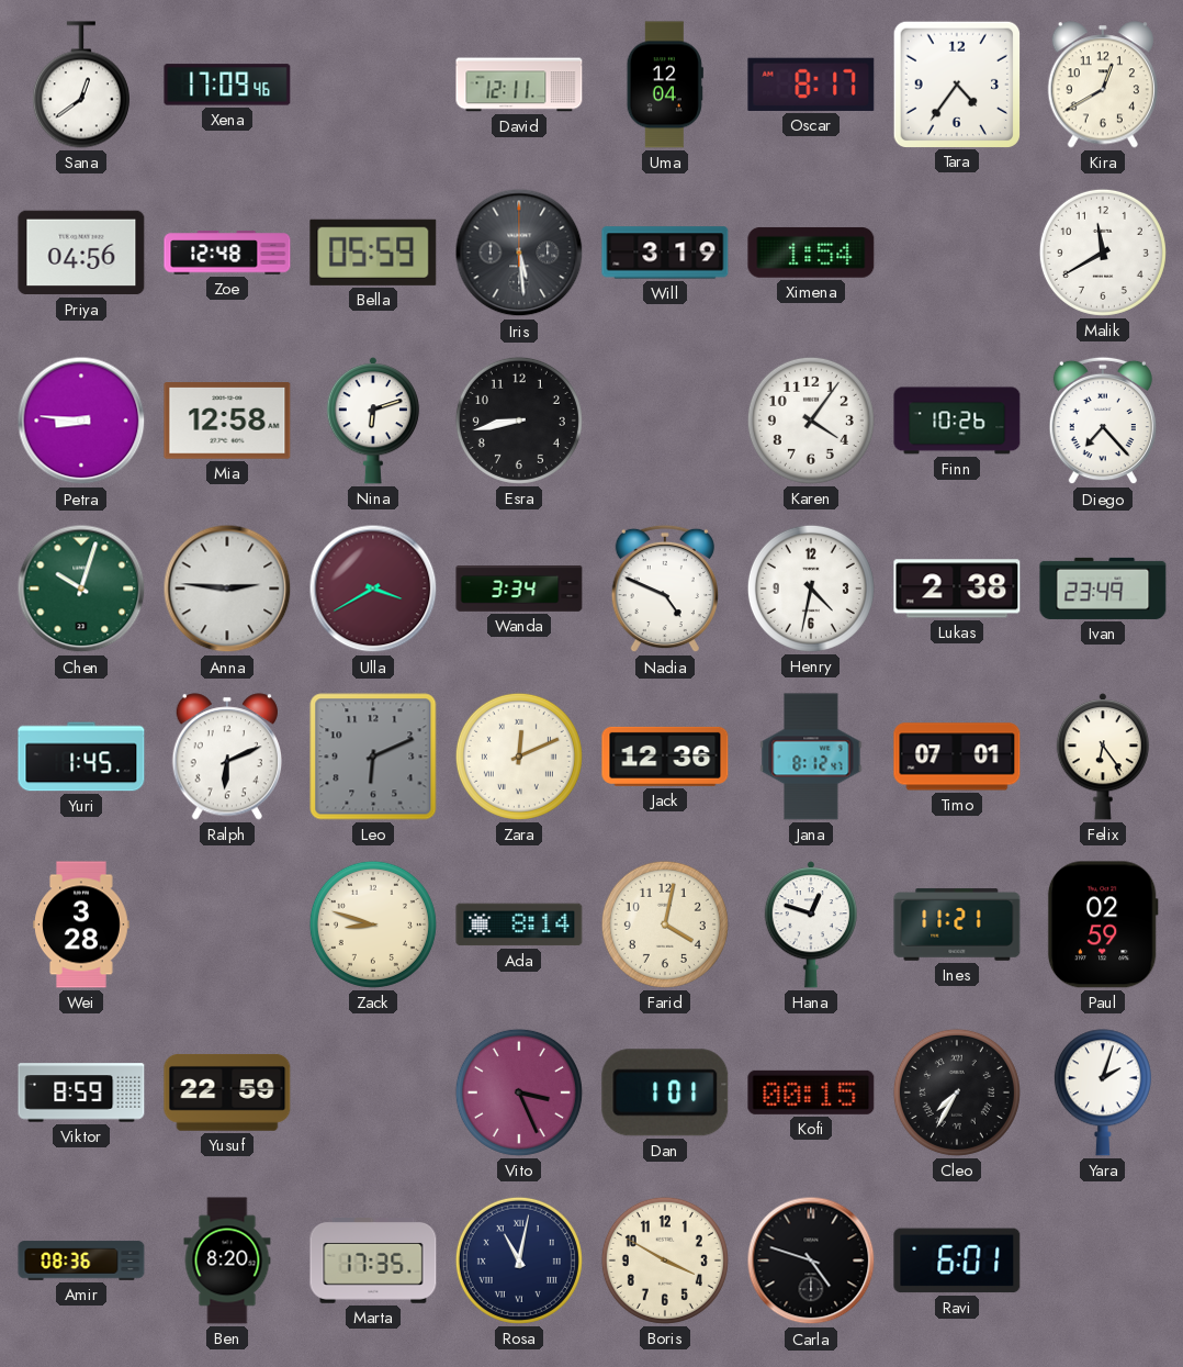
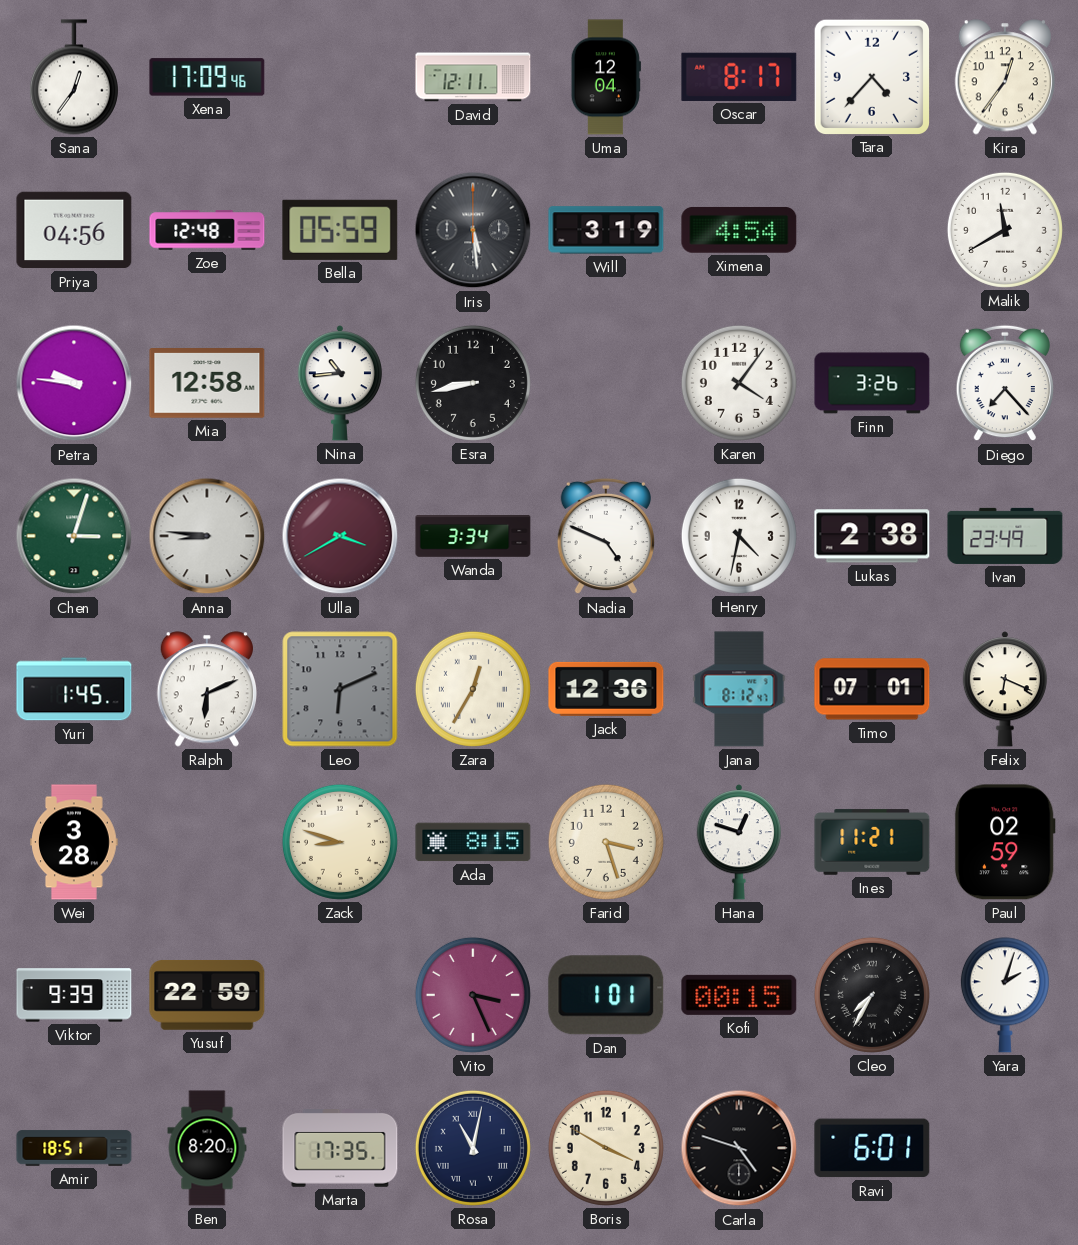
Sana: 12:39 -> 12:36
Tara: 4:36 -> 4:37
Kira: 12:40 -> 12:36
Ximena: 1:54 -> 4:54
Petra: 8:46 -> 9:46
Nina: 6:12 -> 10:44
Finn: 10:26 -> 3:26
Chen: 10:03 -> 3:03
Anna: 2:46 -> 8:46
Zara: 12:11 -> 12:35
Felix: 6:24 -> 6:19
Ada: 8:14 -> 8:15
Farid: 4:02 -> 3:27
Viktor: 8:59 -> 9:39
Amir: 08:36 -> 18:51
